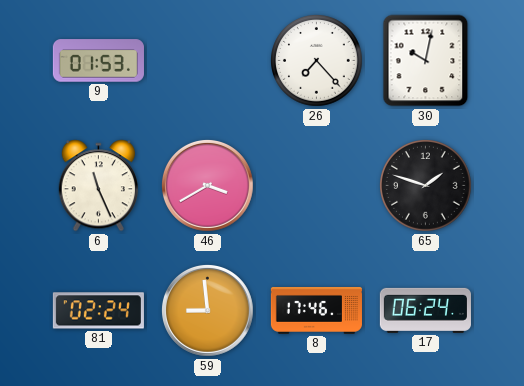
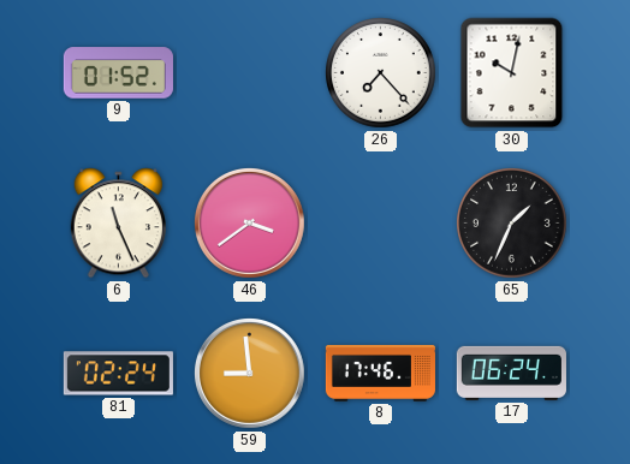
9: 01:53 -> 01:52
46: 3:40 -> 3:39
65: 1:48 -> 1:34
